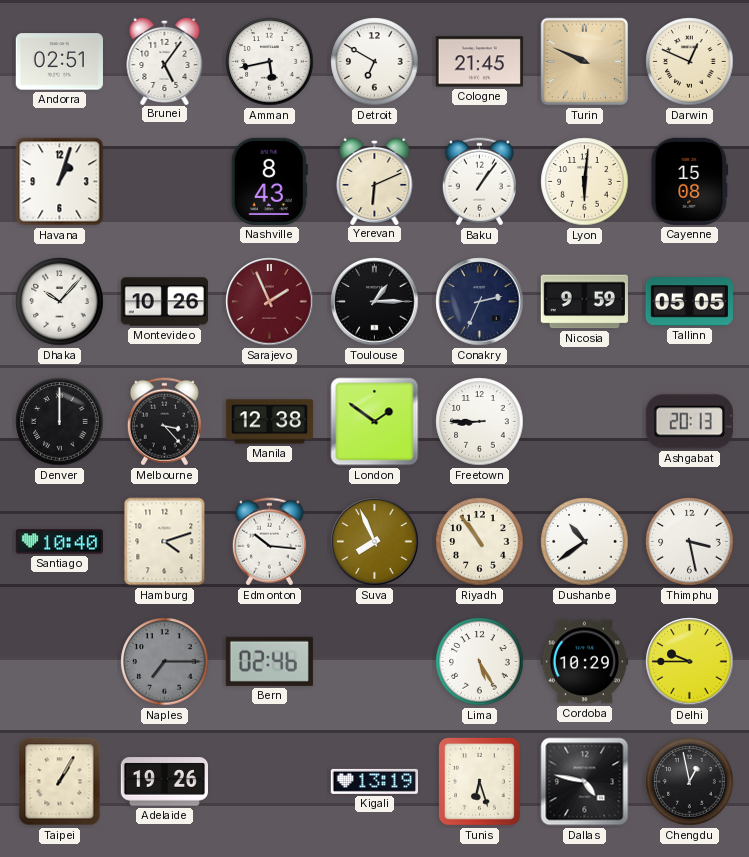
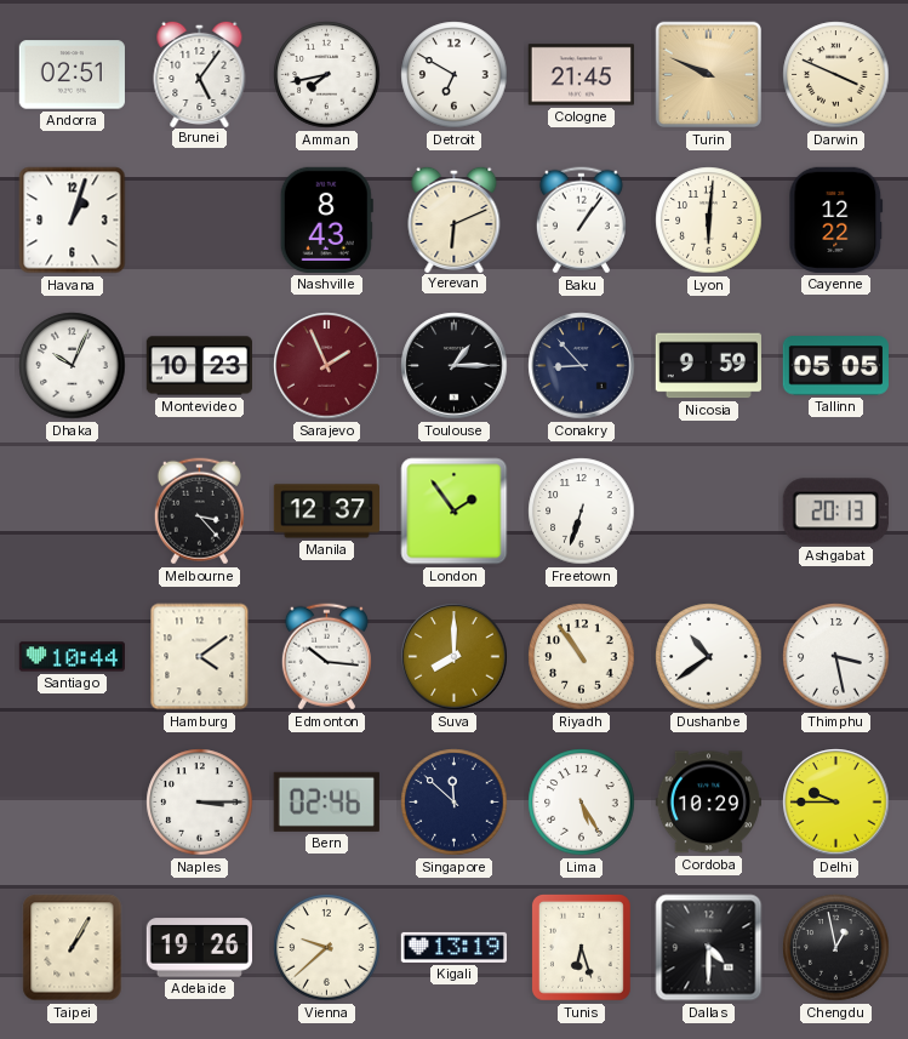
Amman: 5:43 -> 7:43
Darwin: 12:49 -> 3:49
Cayenne: 15:08 -> 12:22
Dhaka: 10:07 -> 10:04
Montevideo: 10:26 -> 10:23
Conakry: 2:34 -> 8:53
Denver: 12:00 -> none
Manila: 12:38 -> 12:37
London: 1:51 -> 1:54
Freetown: 8:45 -> 6:33
Santiago: 10:40 -> 10:44
Hamburg: 4:12 -> 4:09
Suva: 7:56 -> 8:00
Naples: 7:15 -> 3:15
Naples dial: grey -> white
Singapore: none -> 11:52
Vienna: none -> 9:38
Dallas: 4:47 -> 4:30
